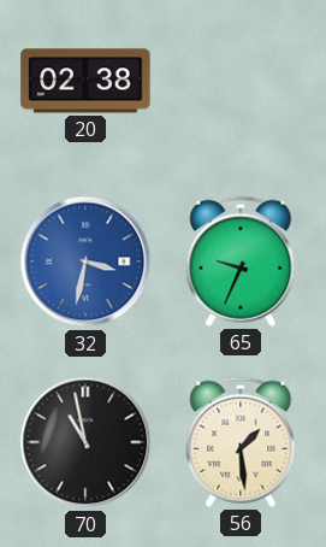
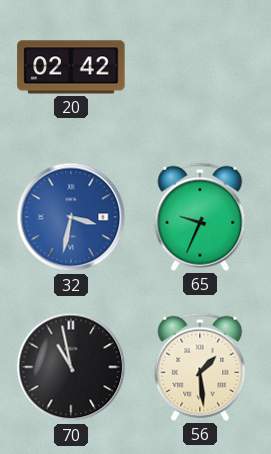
20: 02:38 -> 02:42
